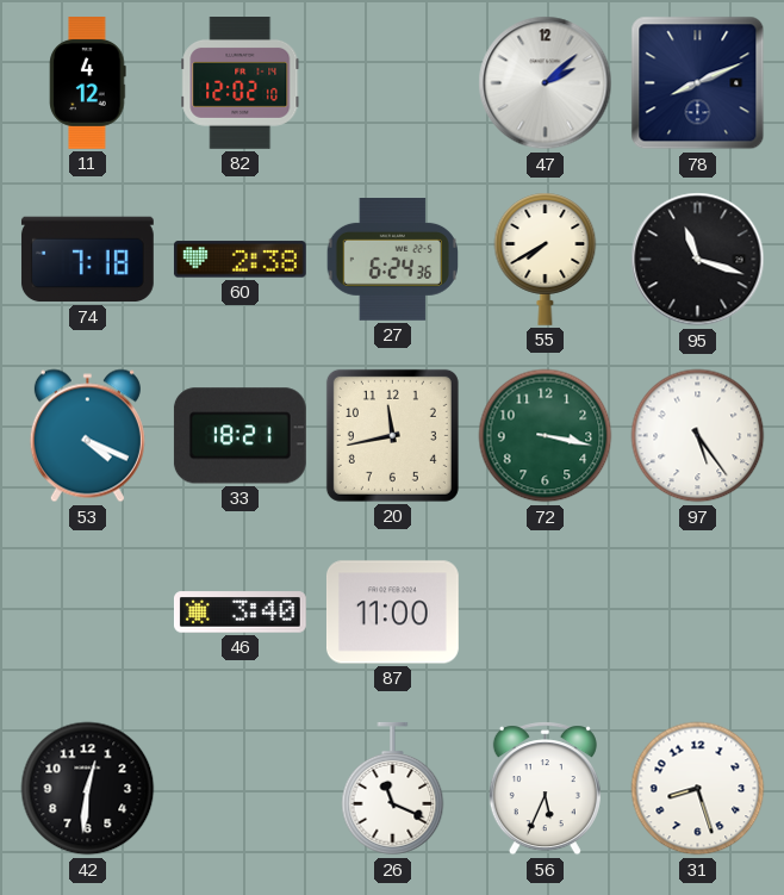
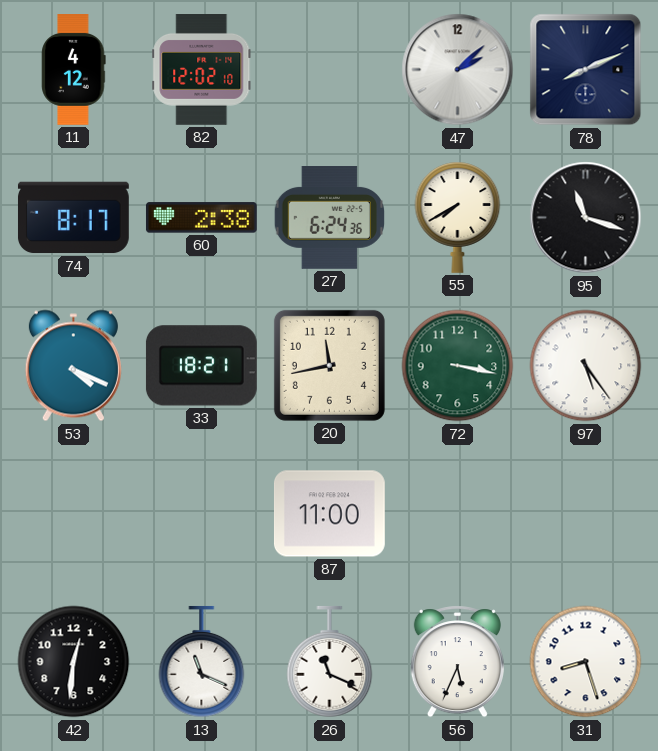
74: 7:18 -> 8:17
46: 3:40 -> none
13: none -> 11:19
